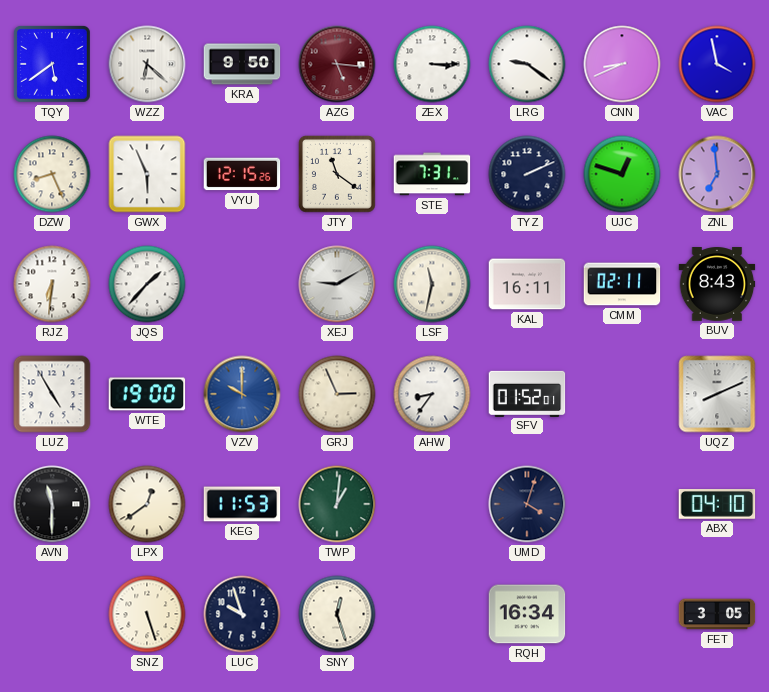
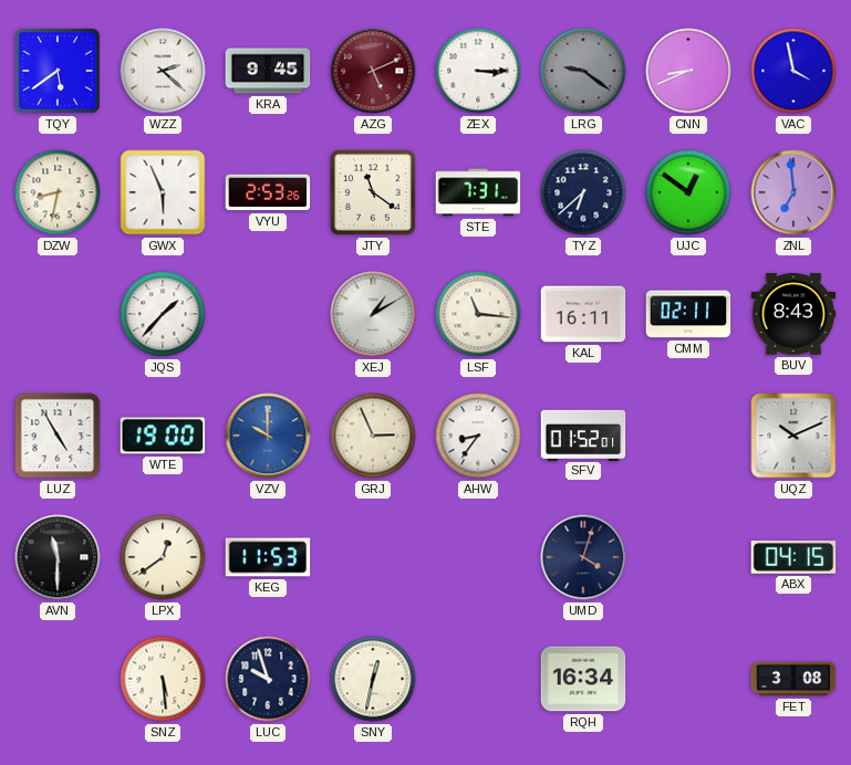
WZZ: 6:22 -> 2:22
KRA: 9:50 -> 9:45
AZG: 5:16 -> 5:11
LRG dial: white -> grey
DZW: 8:26 -> 8:32
VYU: 12:15 -> 2:53
TYZ: 2:11 -> 6:38
UJC: 12:48 -> 12:51
RJZ: 6:31 -> none
XEJ: 9:10 -> 1:10
LSF: 11:32 -> 11:16
UQZ: 8:11 -> 10:11
TWP: 1:01 -> none
ABX: 04:10 -> 04:15
SNZ: 5:27 -> 5:29
SNY: 12:27 -> 12:32
FET: 3:05 -> 3:08
